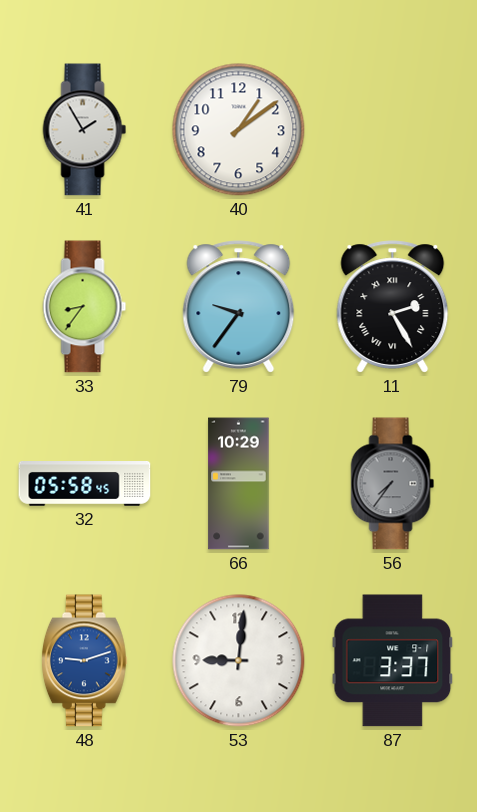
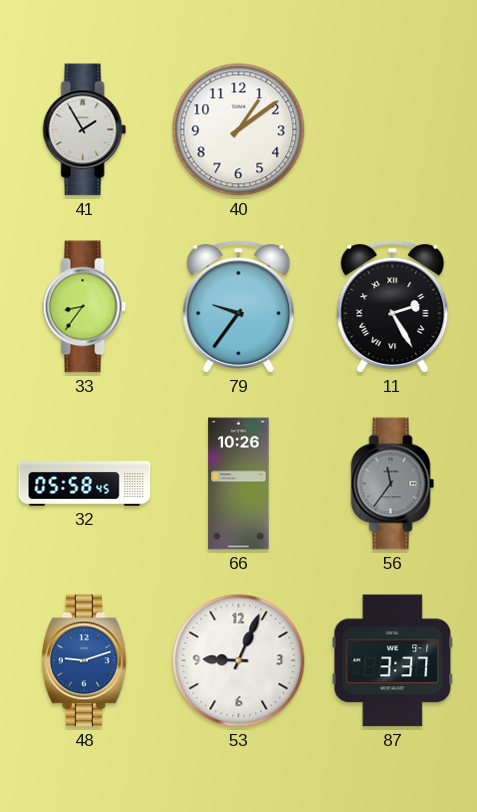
66: 10:29 -> 10:26
56: 7:36 -> 11:36
53: 9:01 -> 9:04
